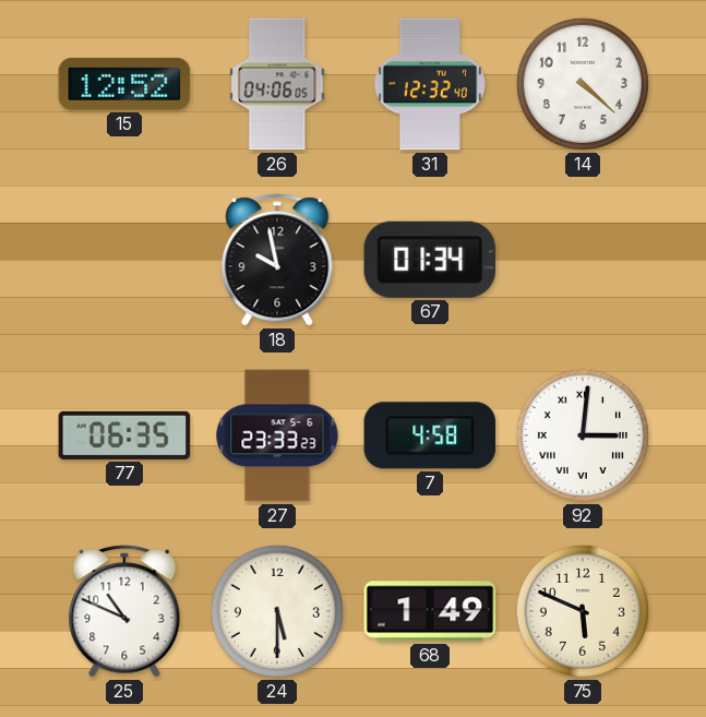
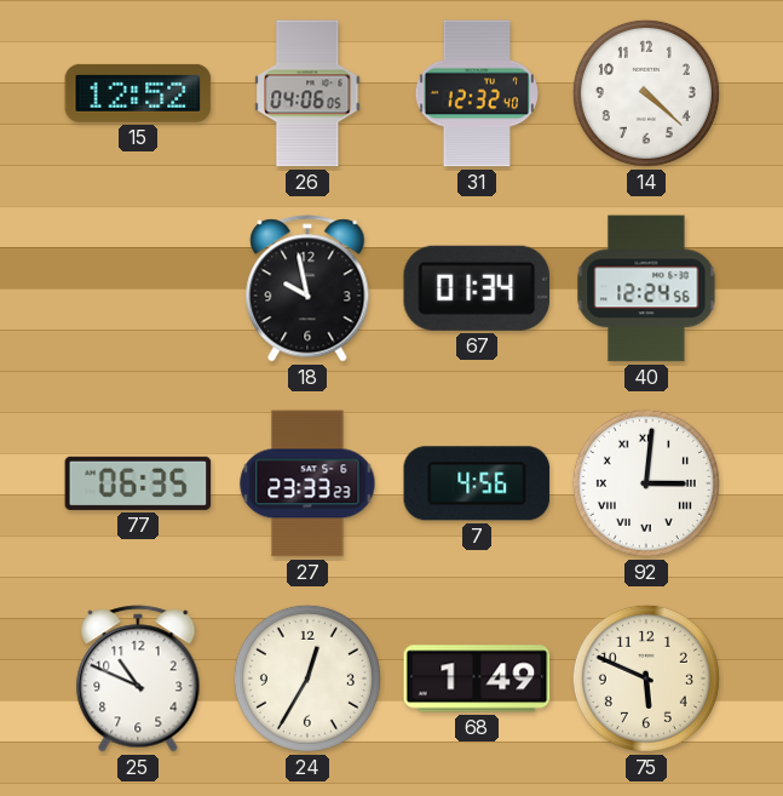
40: none -> 12:24
7: 4:58 -> 4:56
24: 5:30 -> 12:35
